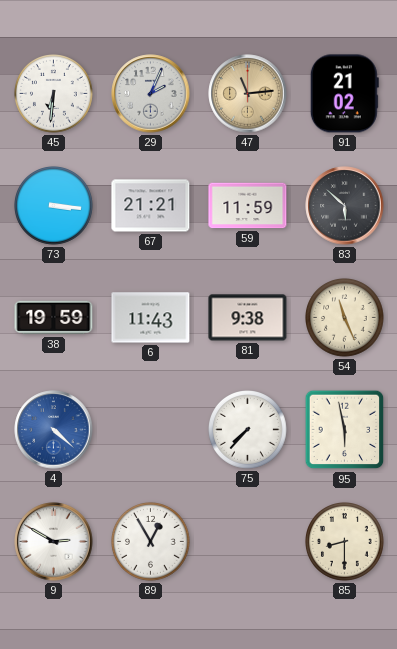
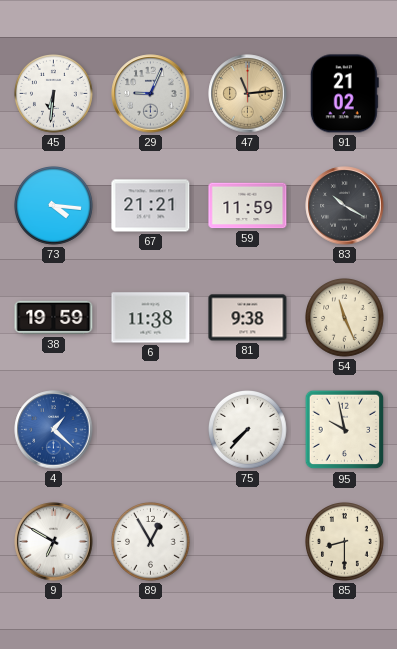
29: 2:04 -> 9:04
73: 3:16 -> 4:16
83: 5:52 -> 10:20
6: 11:43 -> 11:38
4: 4:22 -> 1:22
95: 5:58 -> 9:58
9: 2:50 -> 6:50
